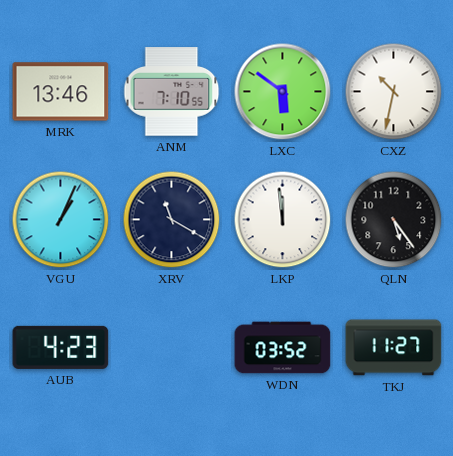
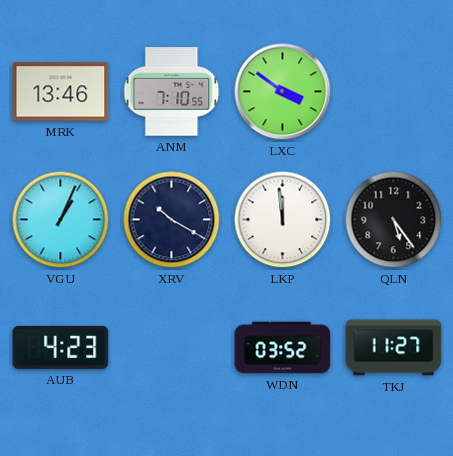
LXC: 5:51 -> 3:51
CXZ: 10:32 -> none
XRV: 11:20 -> 10:20
